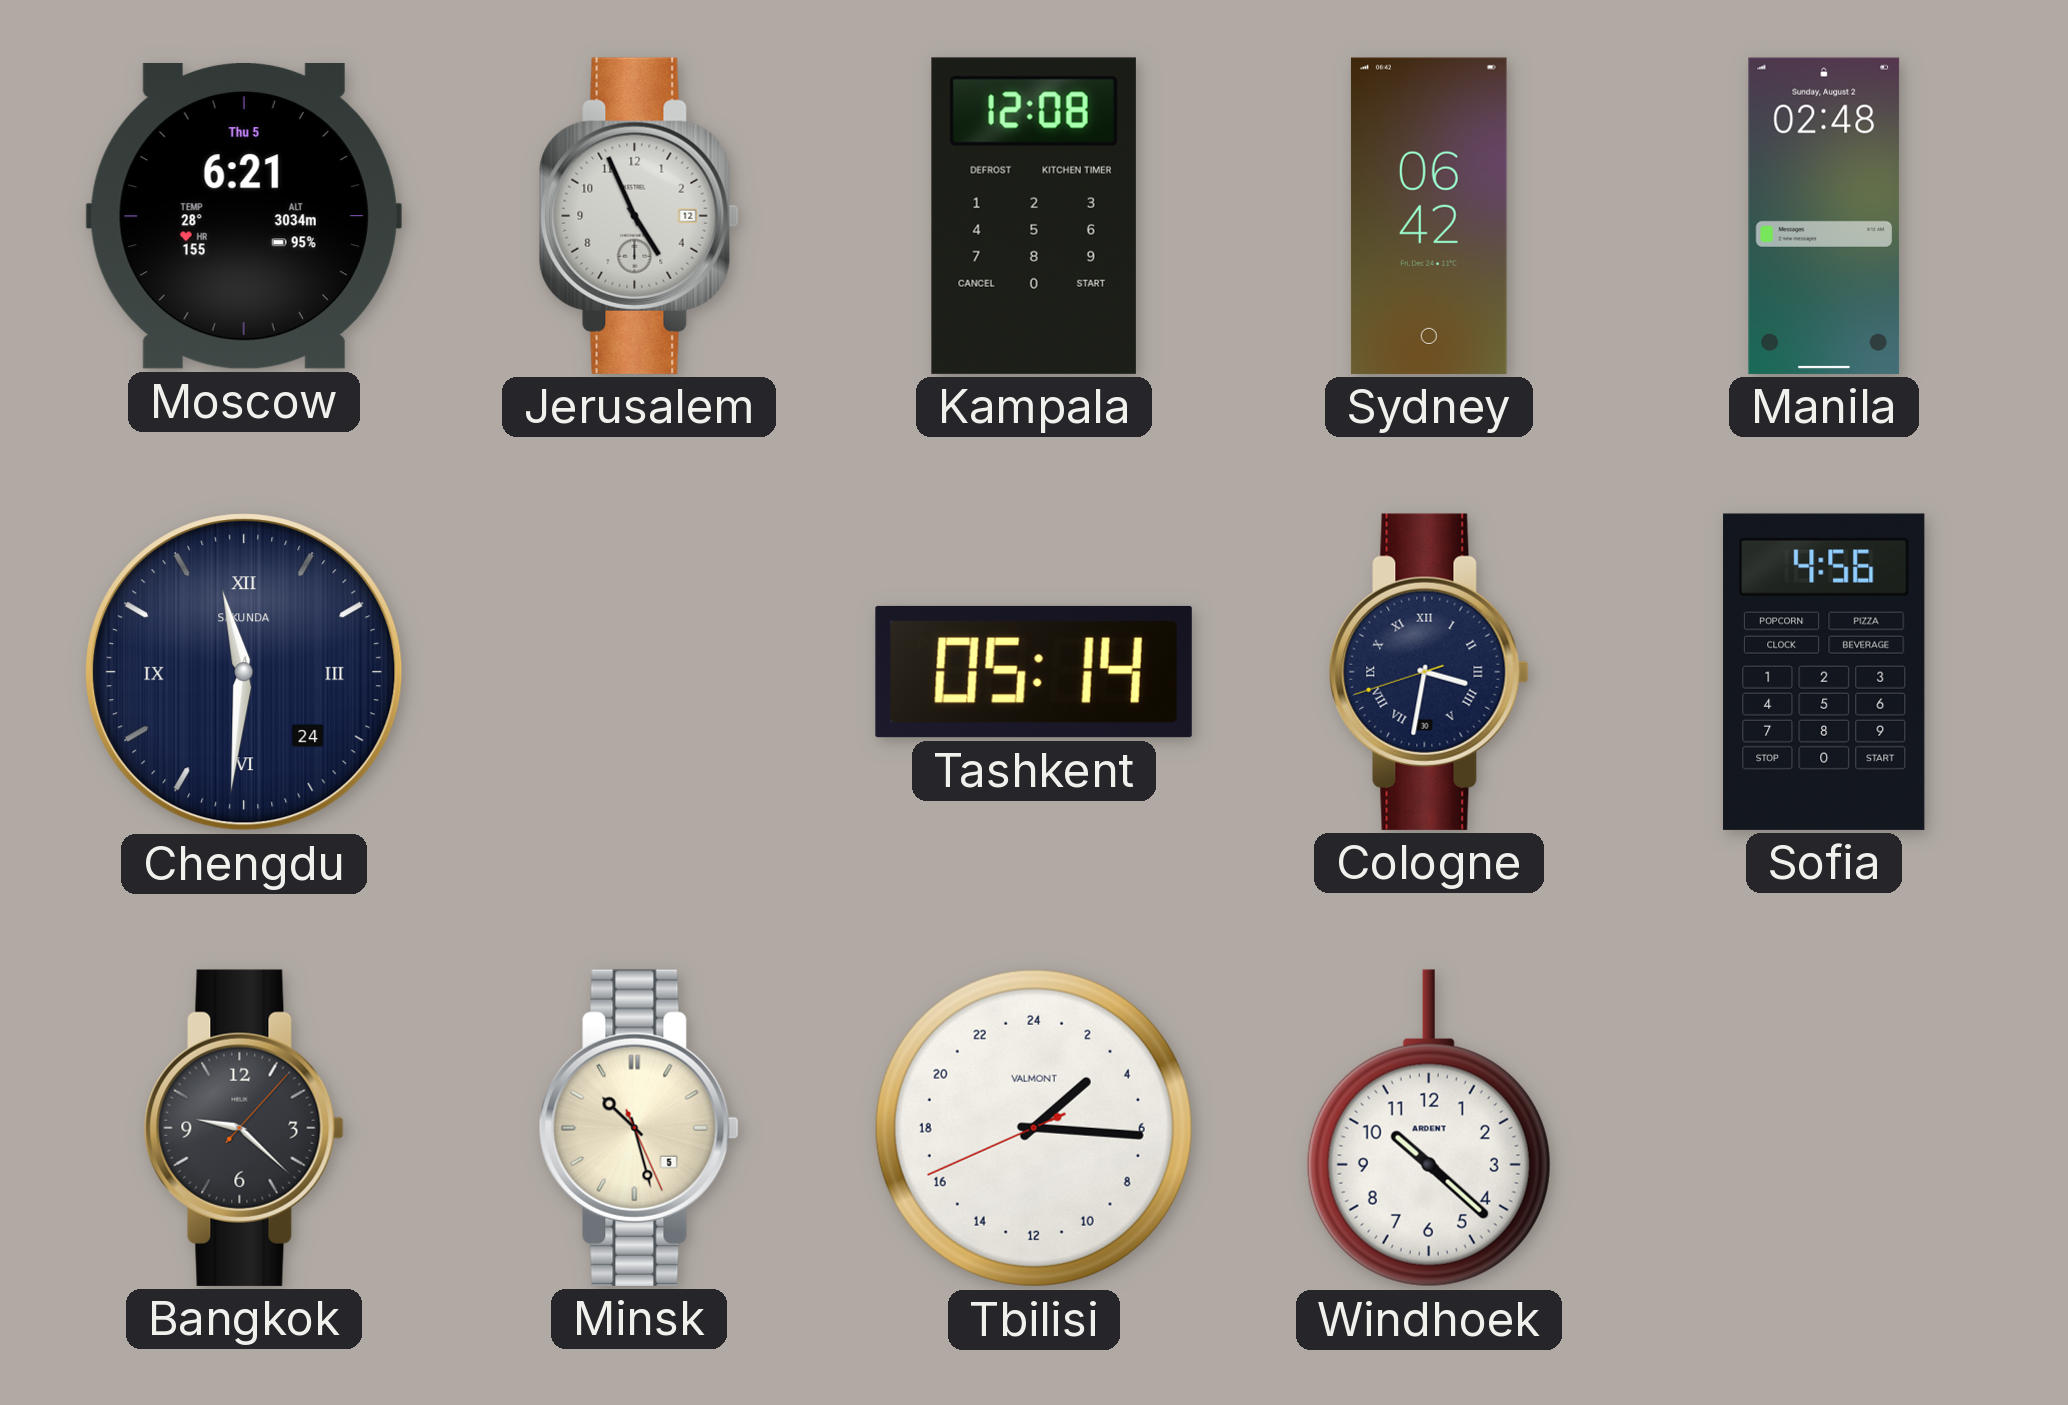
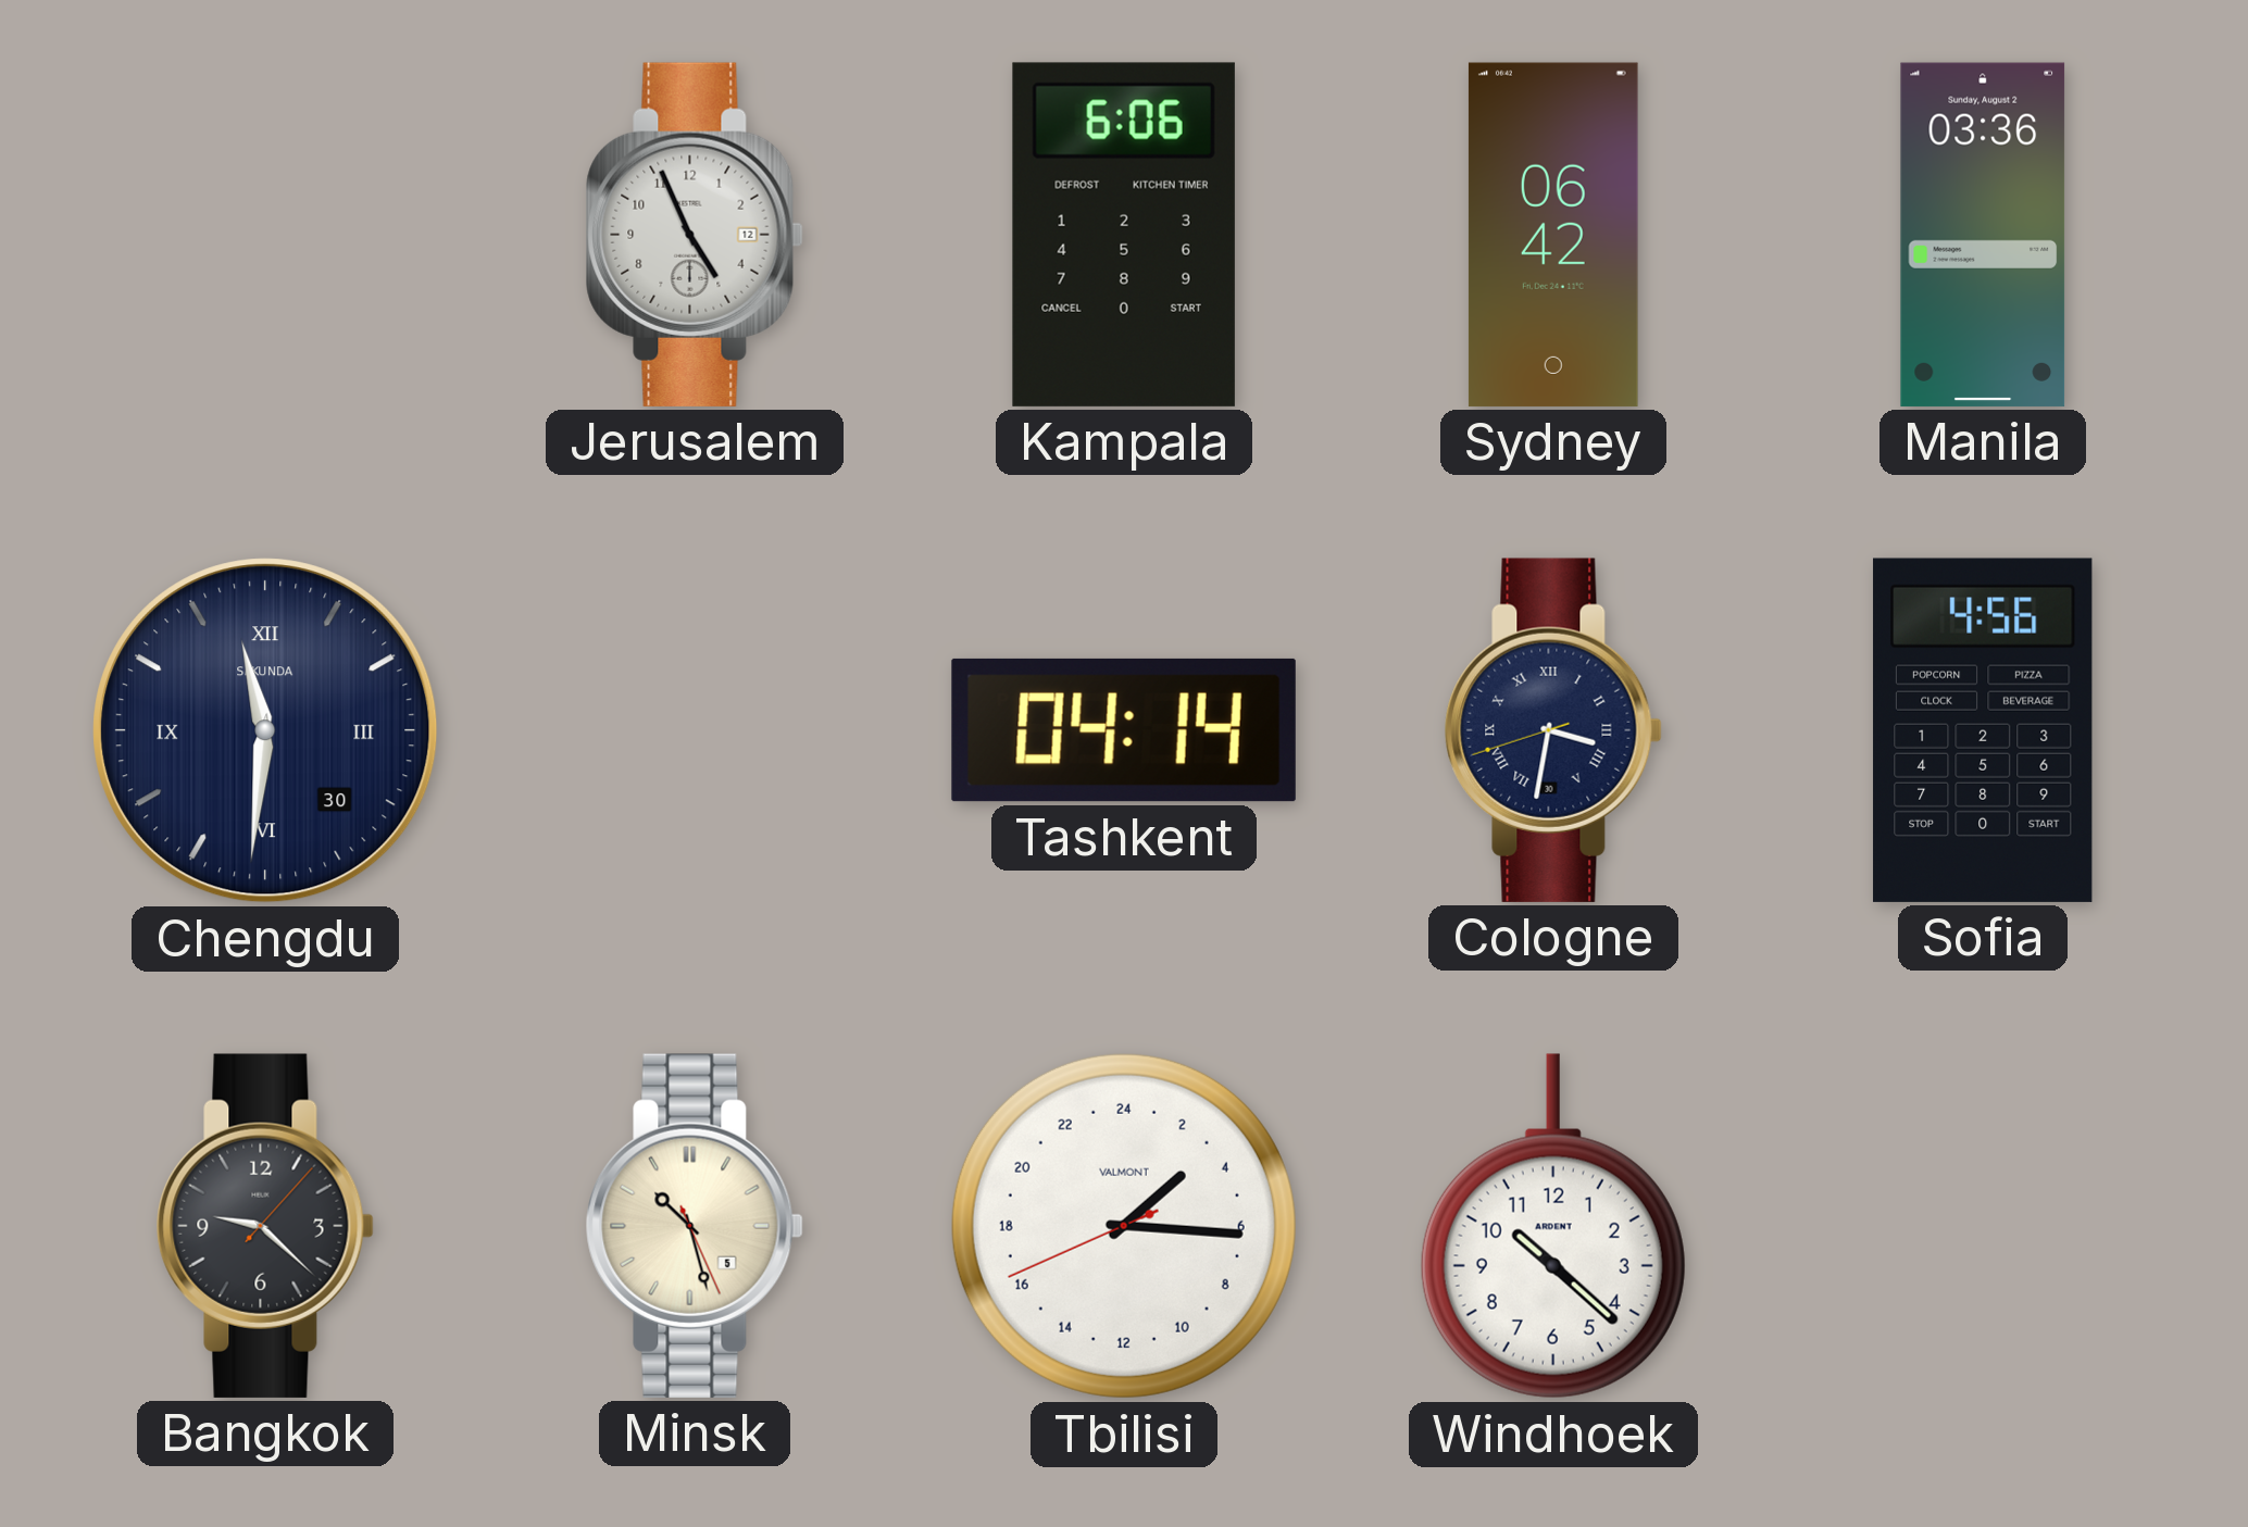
Moscow: 6:21 -> none
Kampala: 12:08 -> 6:06
Manila: 02:48 -> 03:36
Chengdu date: 24 -> 30
Tashkent: 05:14 -> 04:14
